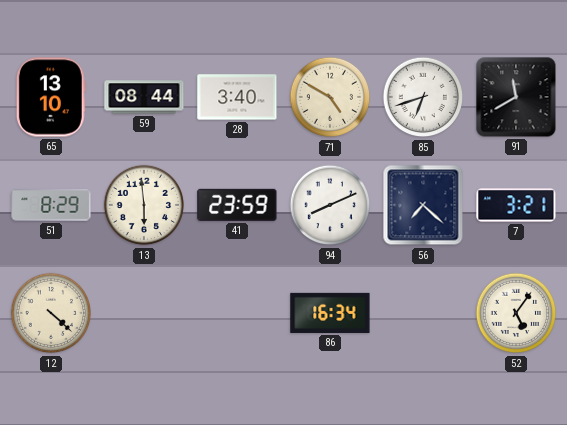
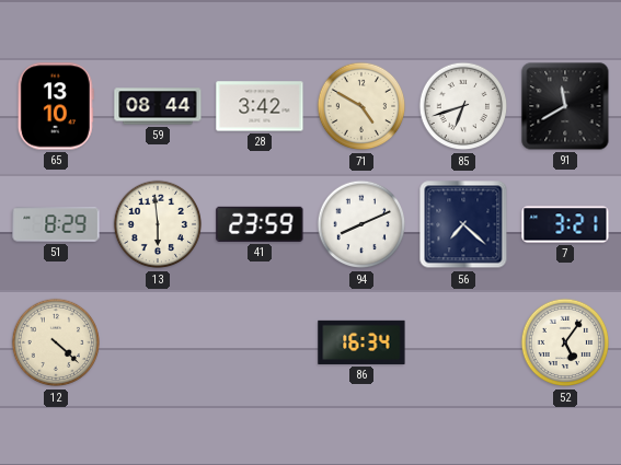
28: 3:40 -> 3:42
